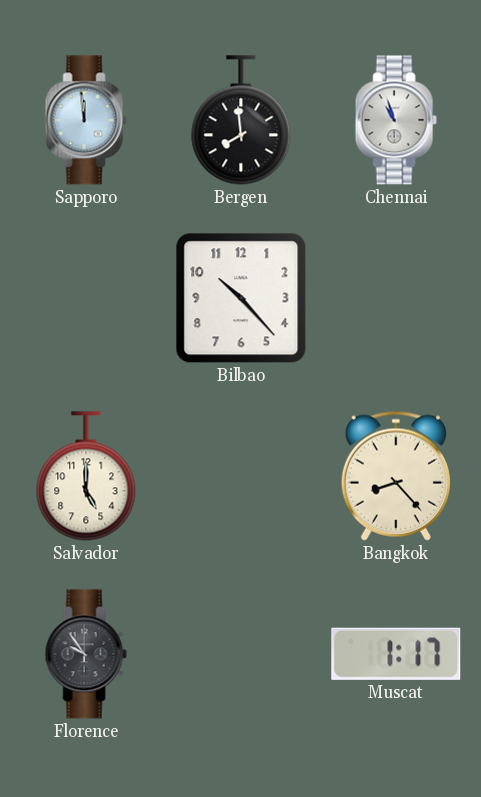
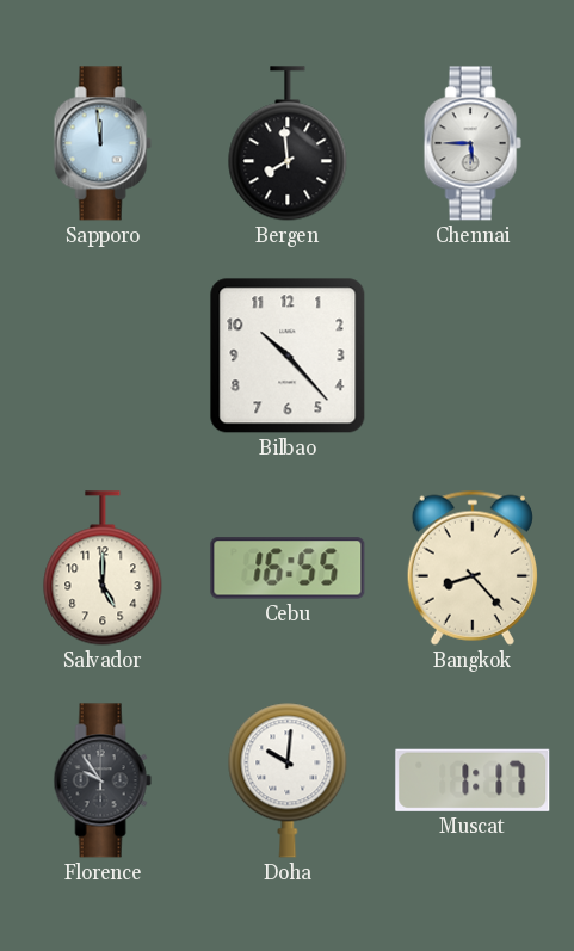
Chennai: 10:57 -> 5:45
Cebu: none -> 16:55
Doha: none -> 10:01
